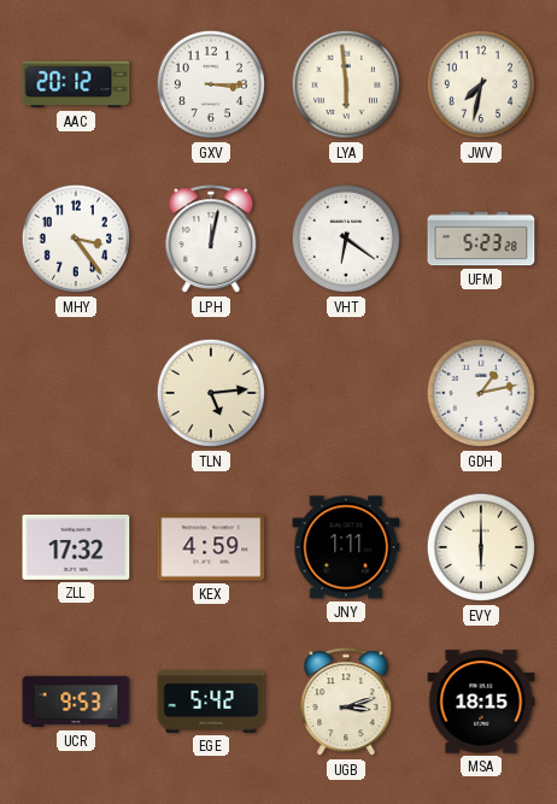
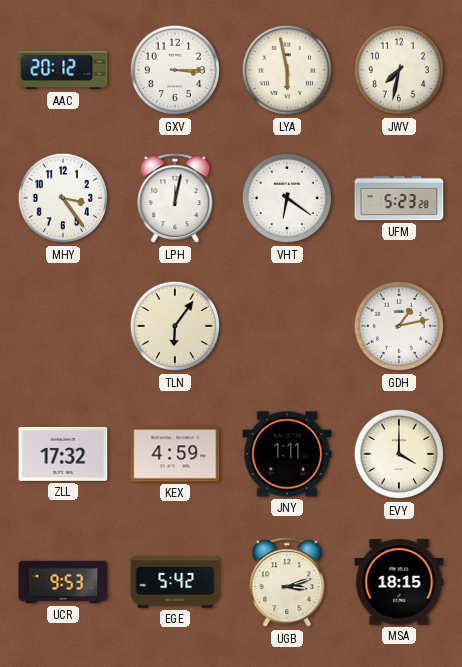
LYA: 5:59 -> 5:58
TLN: 5:14 -> 6:06
EVY: 6:00 -> 4:00
